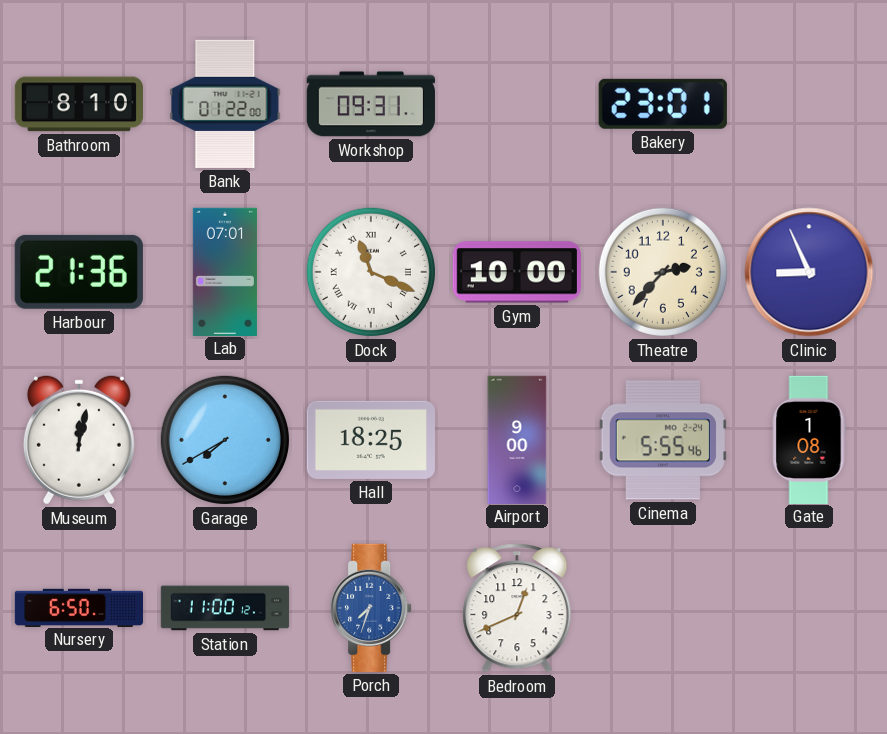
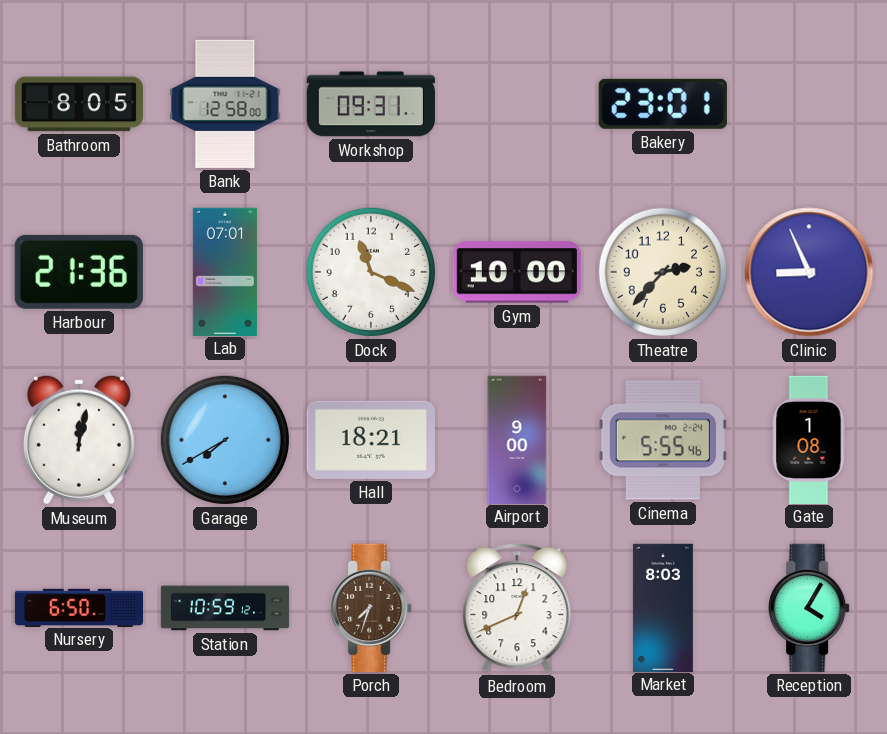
Bathroom: 8:10 -> 8:05
Bank: 01:22 -> 12:58
Dock numerals: Roman -> Arabic
Hall: 18:25 -> 18:21
Station: 11:00 -> 10:59
Porch dial: blue -> brown
Market: none -> 8:03
Reception: none -> 4:05
